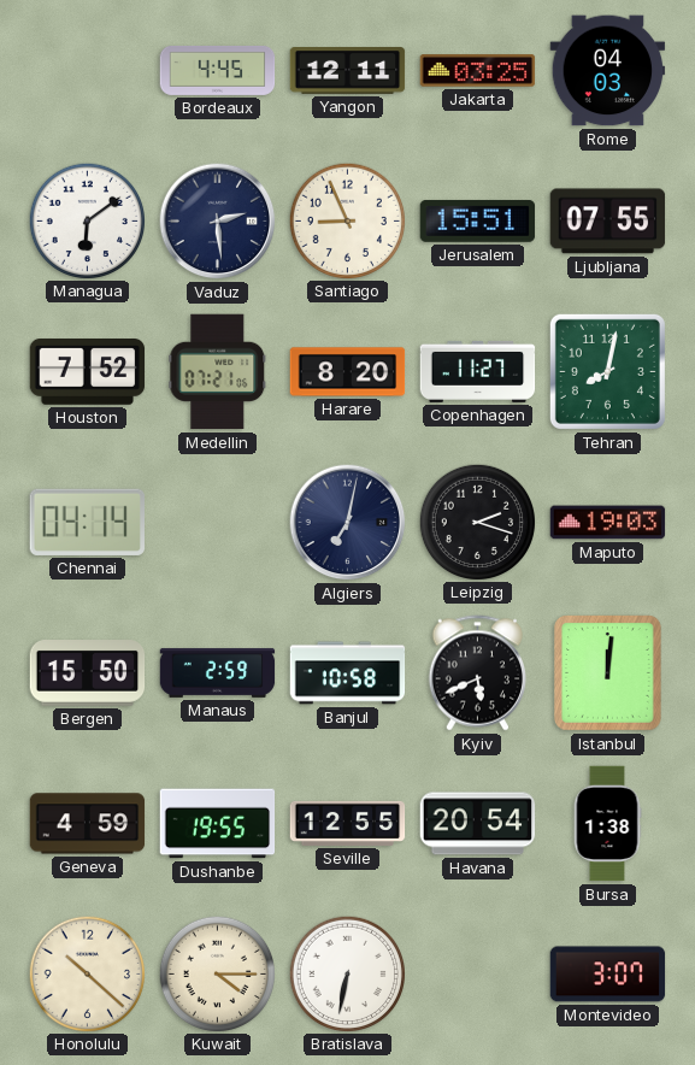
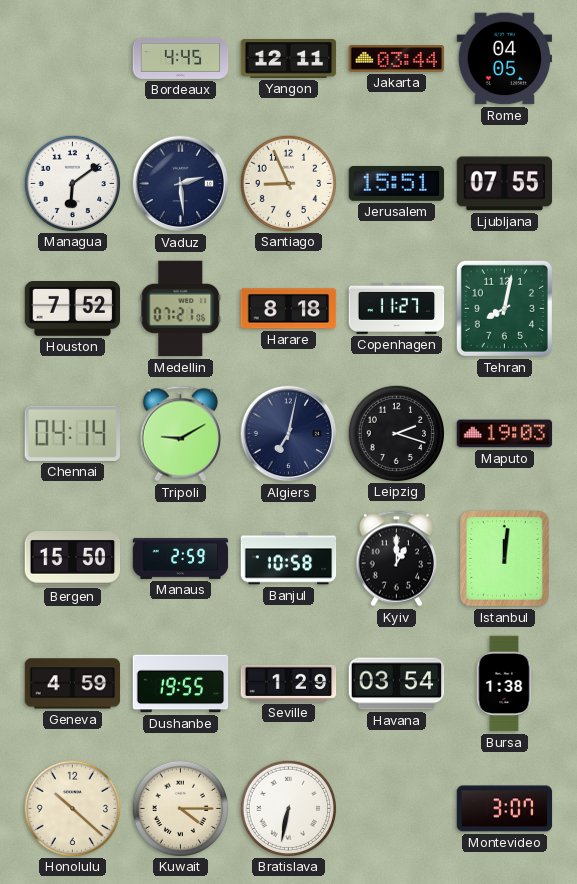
Jakarta: 03:25 -> 03:44
Rome: 04:03 -> 04:05
Harare: 8:20 -> 8:18
Tripoli: none -> 9:10
Kyiv: 5:41 -> 1:00
Seville: 12:55 -> 1:29
Havana: 20:54 -> 03:54
